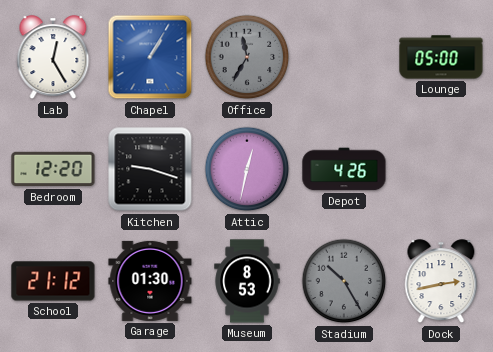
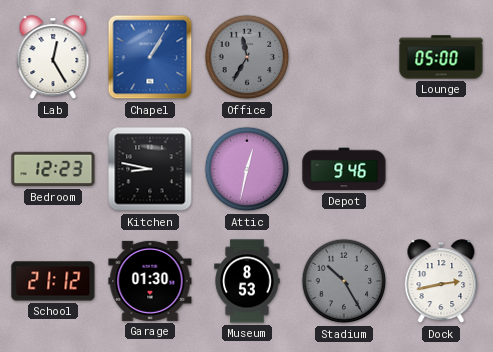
Bedroom: 12:20 -> 12:23
Kitchen: 9:18 -> 8:47
Depot: 4:26 -> 9:46
